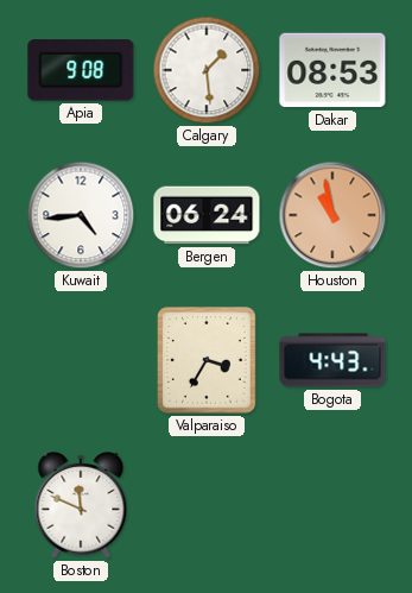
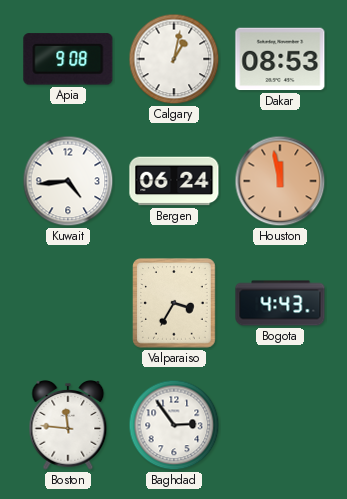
Calgary: 1:29 -> 1:02
Houston: 10:58 -> 11:58
Boston: 11:49 -> 11:46
Baghdad: none -> 2:54
